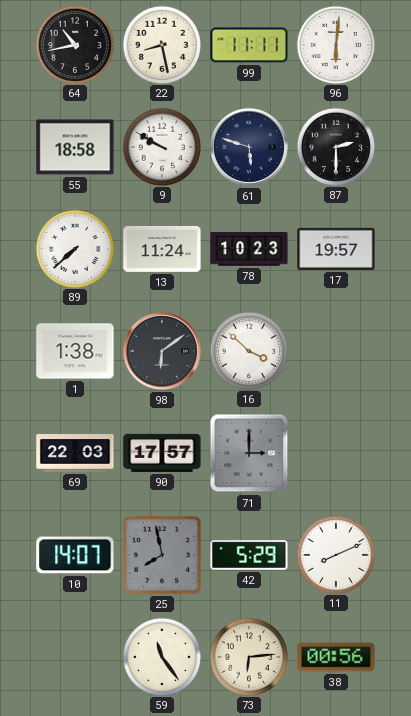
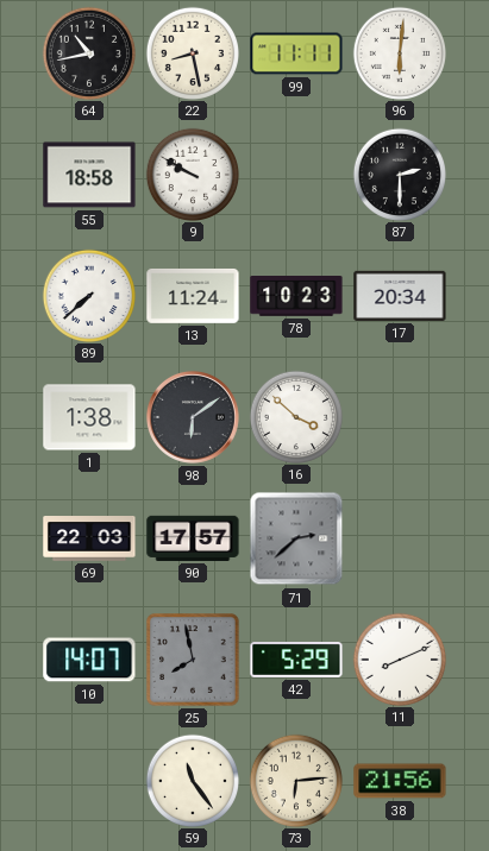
61: 5:48 -> none
17: 19:57 -> 20:34
71: 3:00 -> 2:38
38: 00:56 -> 21:56
